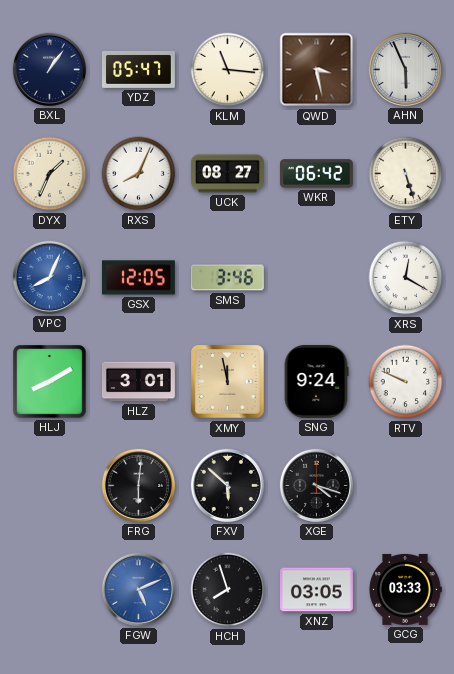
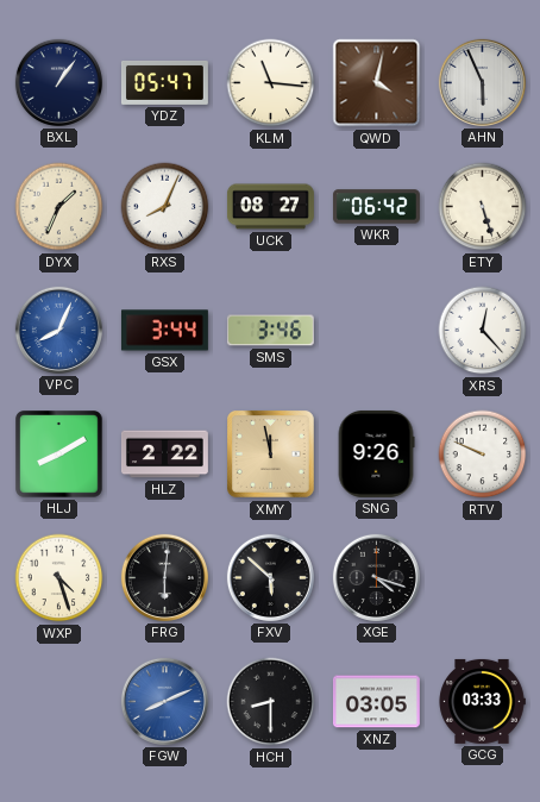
QWD: 3:28 -> 4:02
GSX: 12:05 -> 3:44
XRS: 12:20 -> 12:23
HLZ: 3:01 -> 2:22
SNG: 9:24 -> 9:26
WXP: none -> 4:27
FGW: 5:11 -> 8:11
HCH: 7:57 -> 8:30
